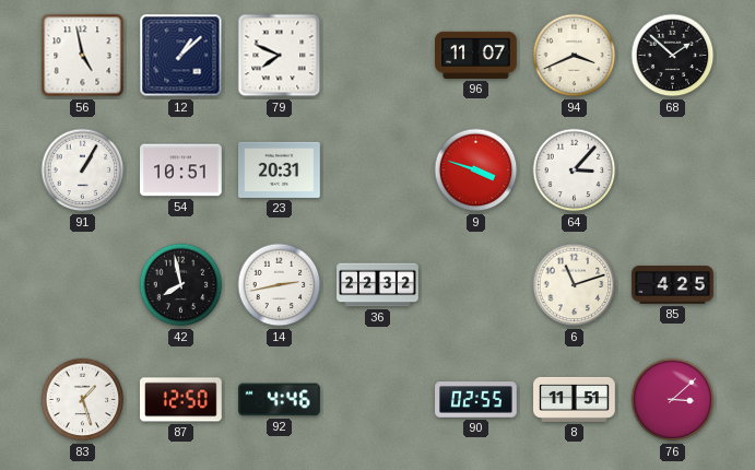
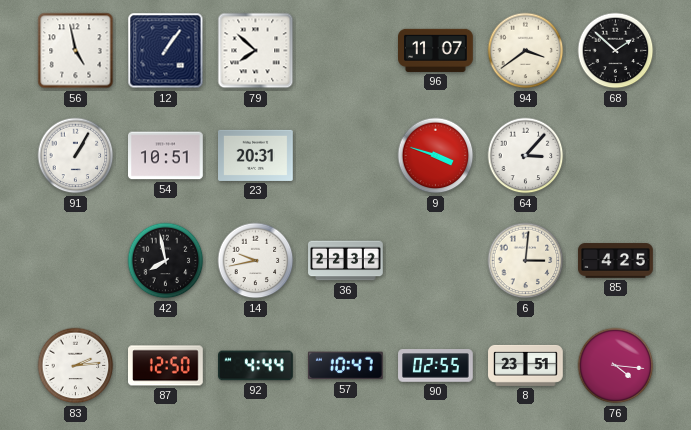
12: 1:08 -> 1:06
79: 7:49 -> 7:52
94: 3:41 -> 3:39
14: 2:43 -> 9:43
6: 11:12 -> 3:01
83: 1:27 -> 2:14
92: 4:46 -> 4:44
57: none -> 10:47
8: 11:51 -> 23:51
76: 3:08 -> 4:16
